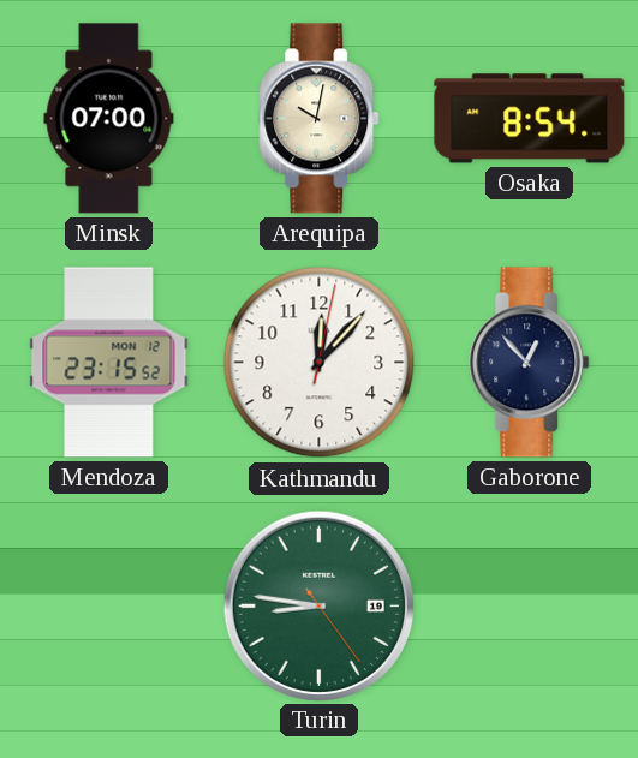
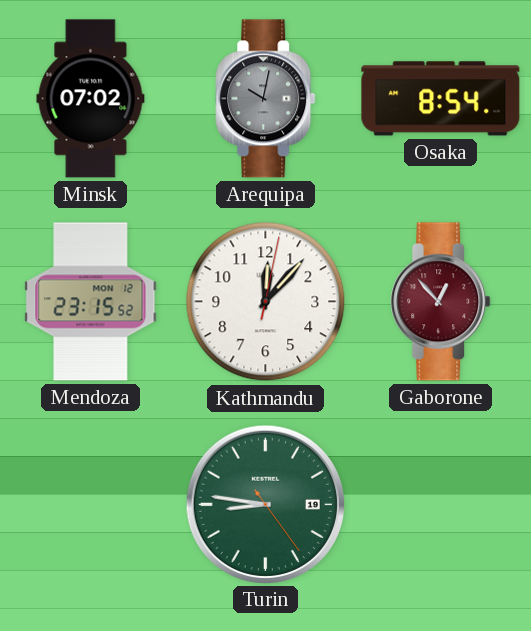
Minsk: 07:00 -> 07:02
Arequipa dial: cream -> grey
Gaborone dial: navy -> burgundy
